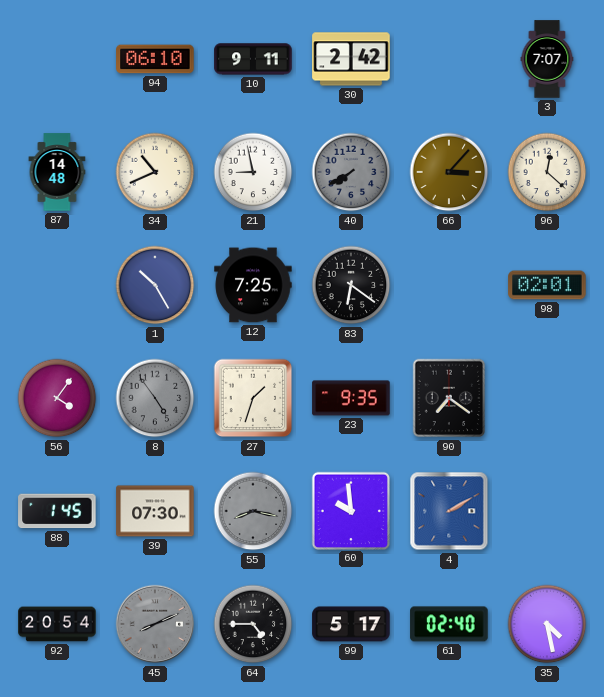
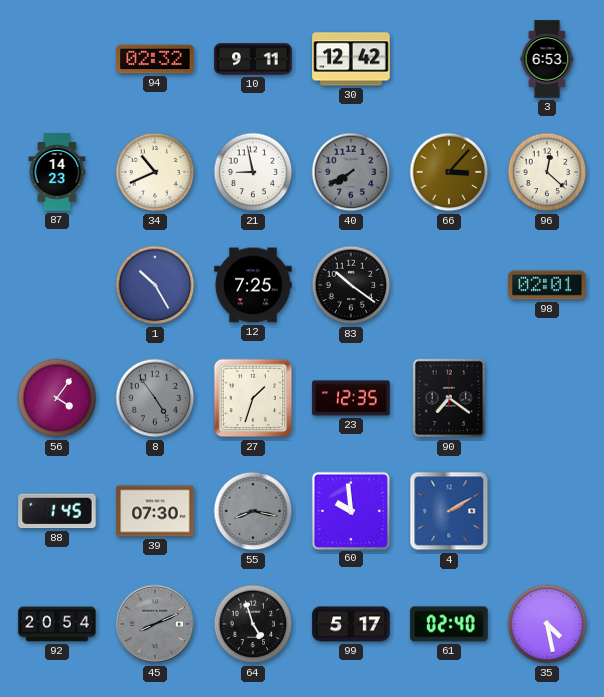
94: 06:10 -> 02:32
30: 2:42 -> 12:42
3: 7:07 -> 6:53
87: 14:48 -> 14:23
83: 6:21 -> 10:21
23: 9:35 -> 12:35
64: 4:45 -> 4:57
